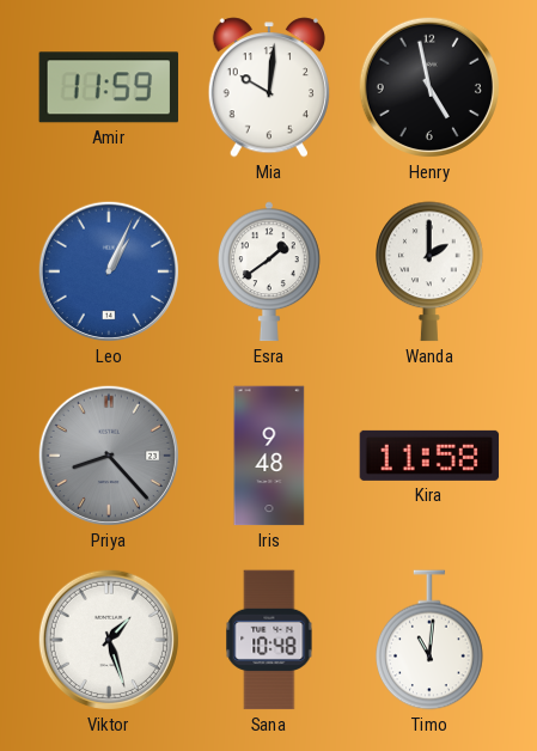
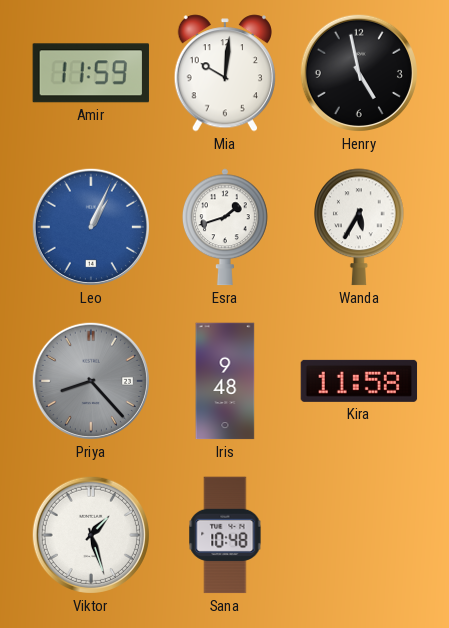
Esra: 1:39 -> 1:42
Wanda: 2:00 -> 5:35
Timo: 11:01 -> none
